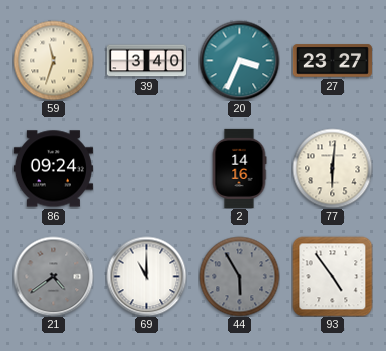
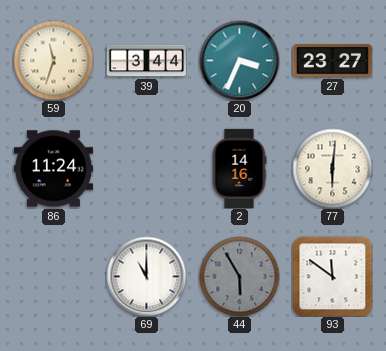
39: 3:40 -> 3:44
86: 09:24 -> 11:24
21: 4:39 -> none
93: 4:54 -> 11:51
